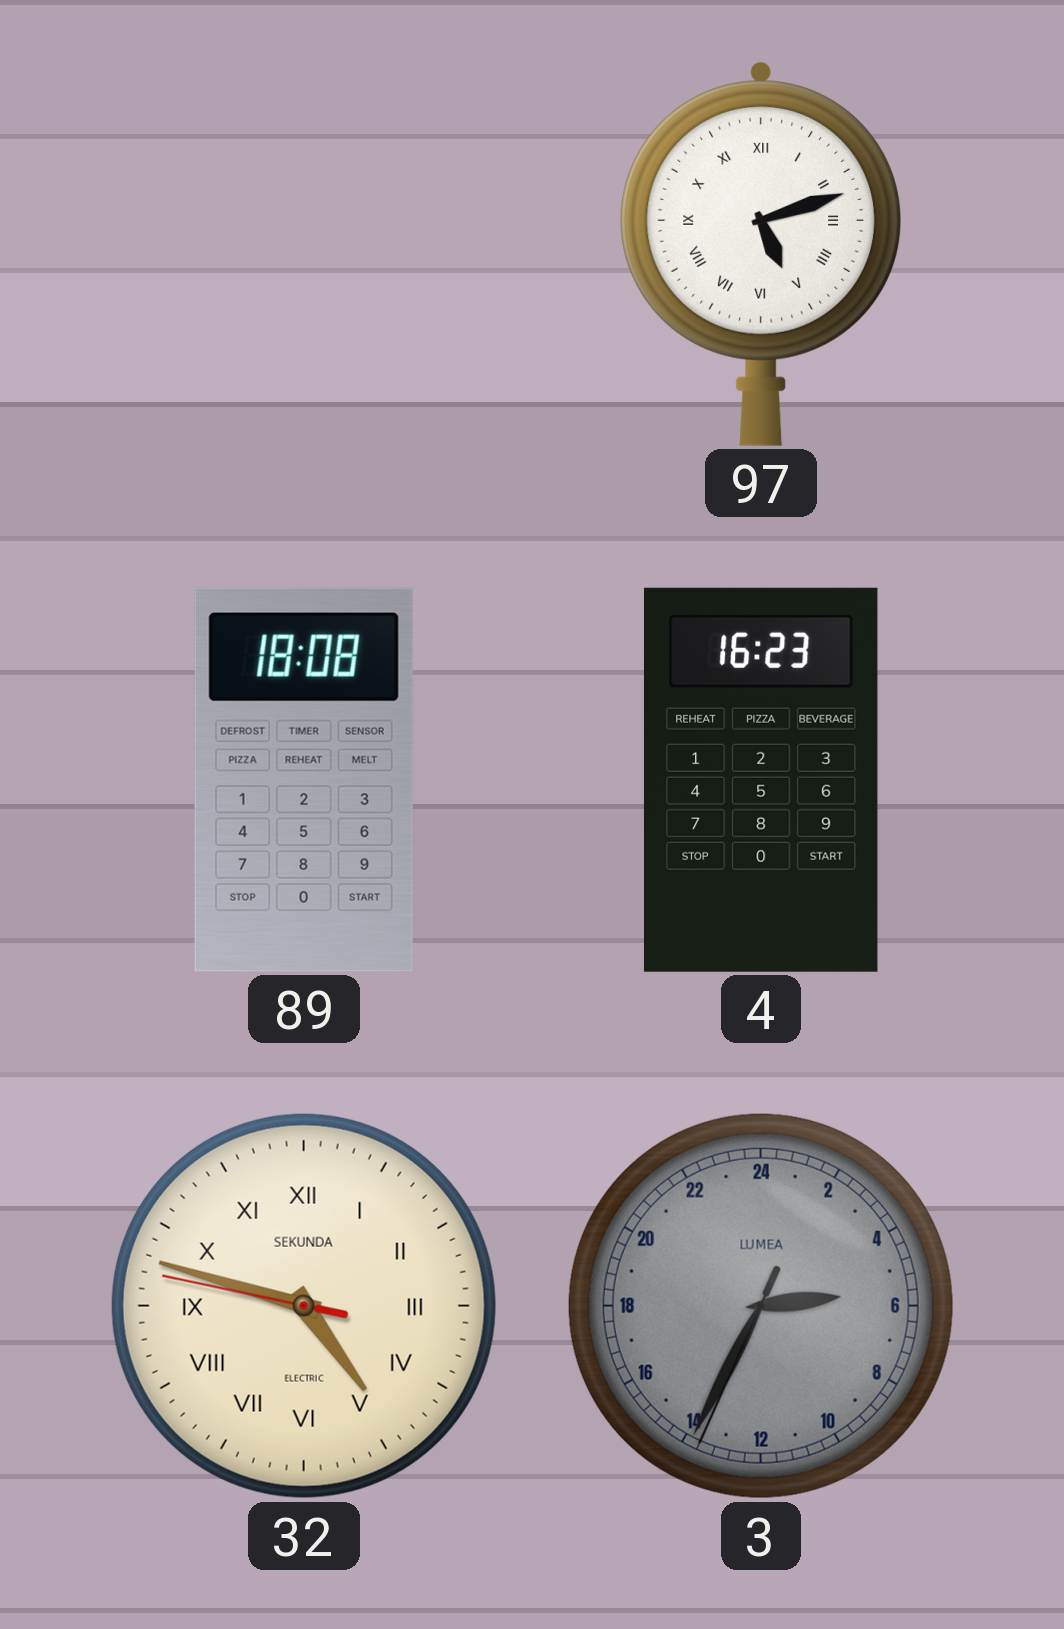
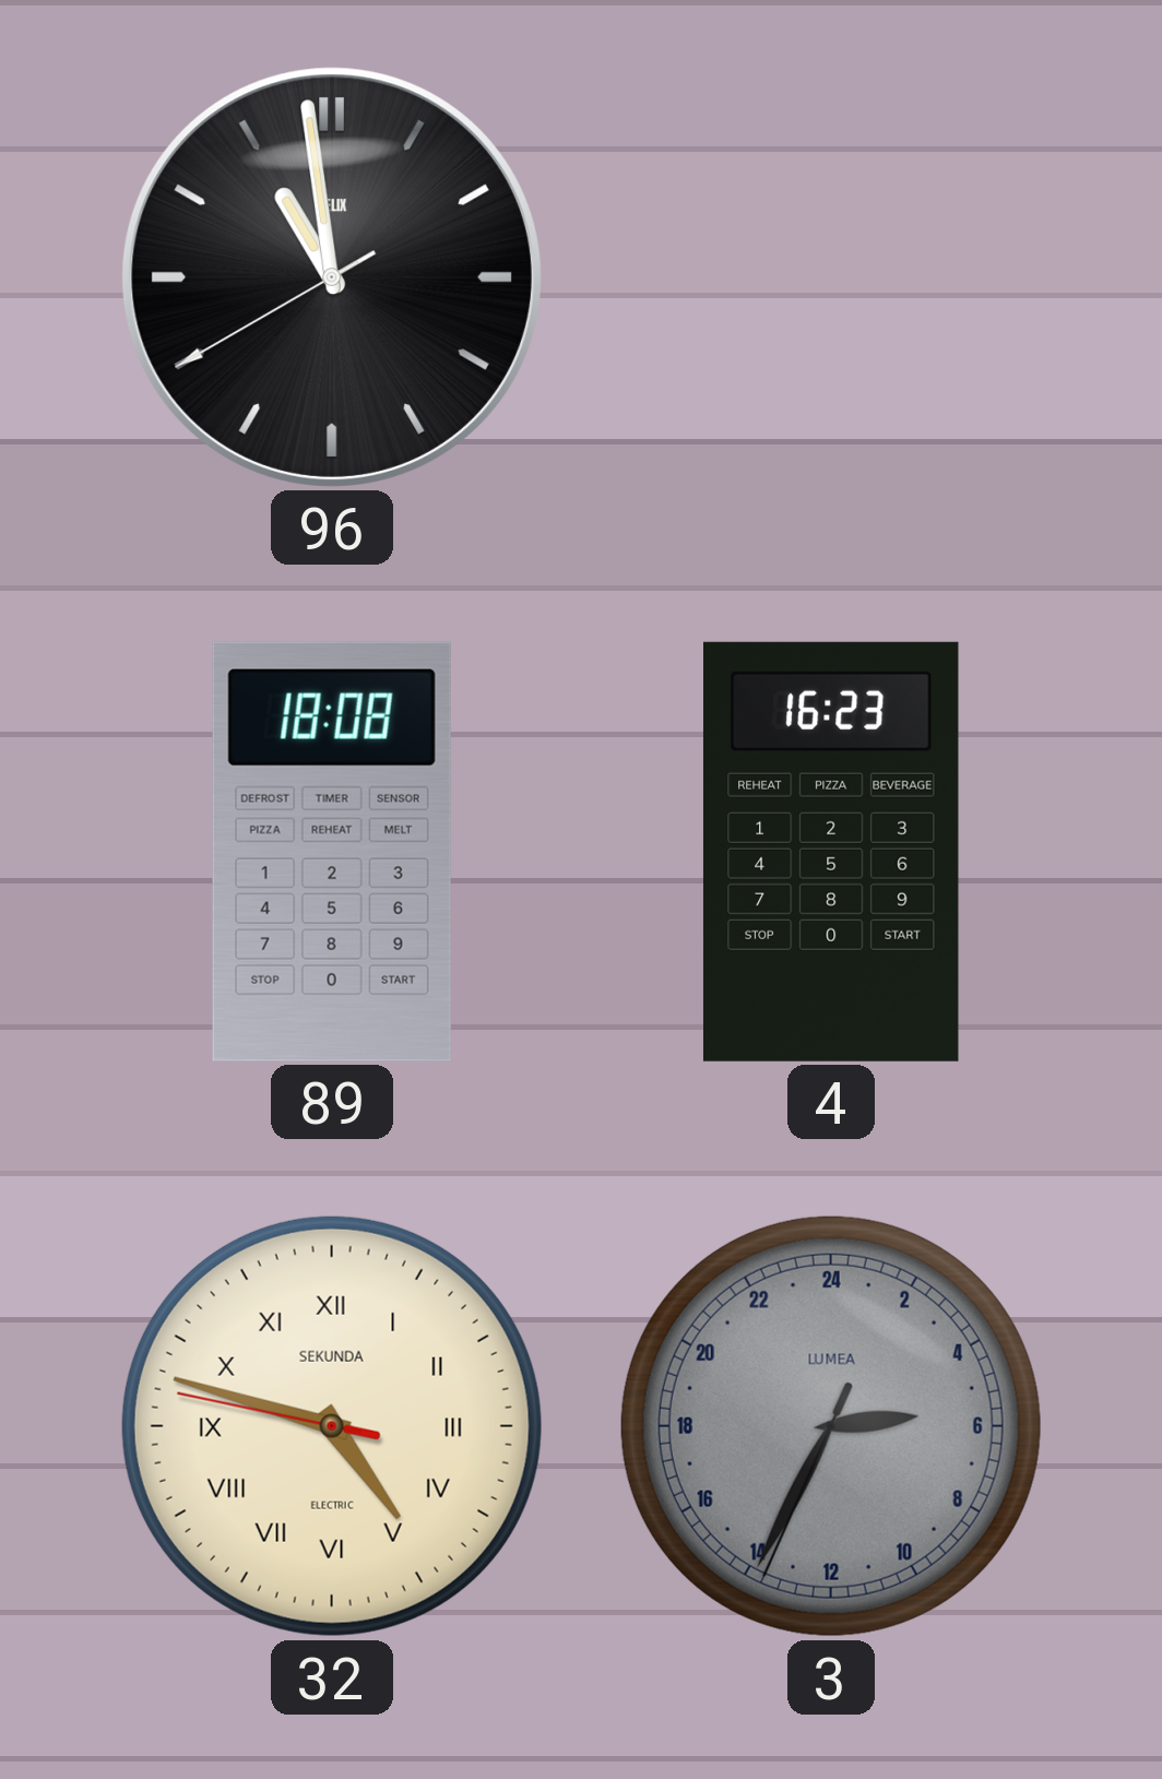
96: none -> 10:58
97: 5:12 -> none
